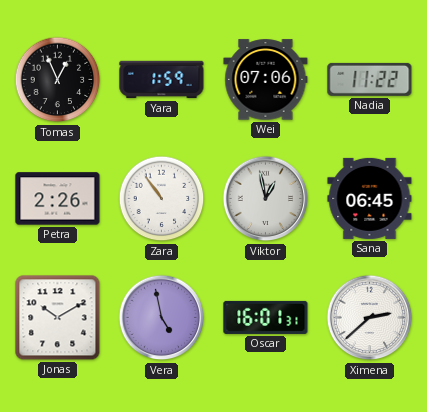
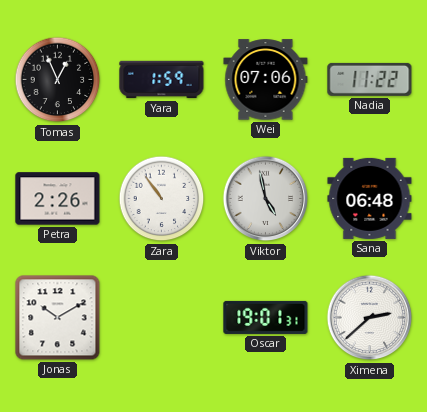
Viktor: 12:58 -> 4:58
Sana: 06:45 -> 06:48
Vera: 4:58 -> none
Oscar: 16:01 -> 19:01
